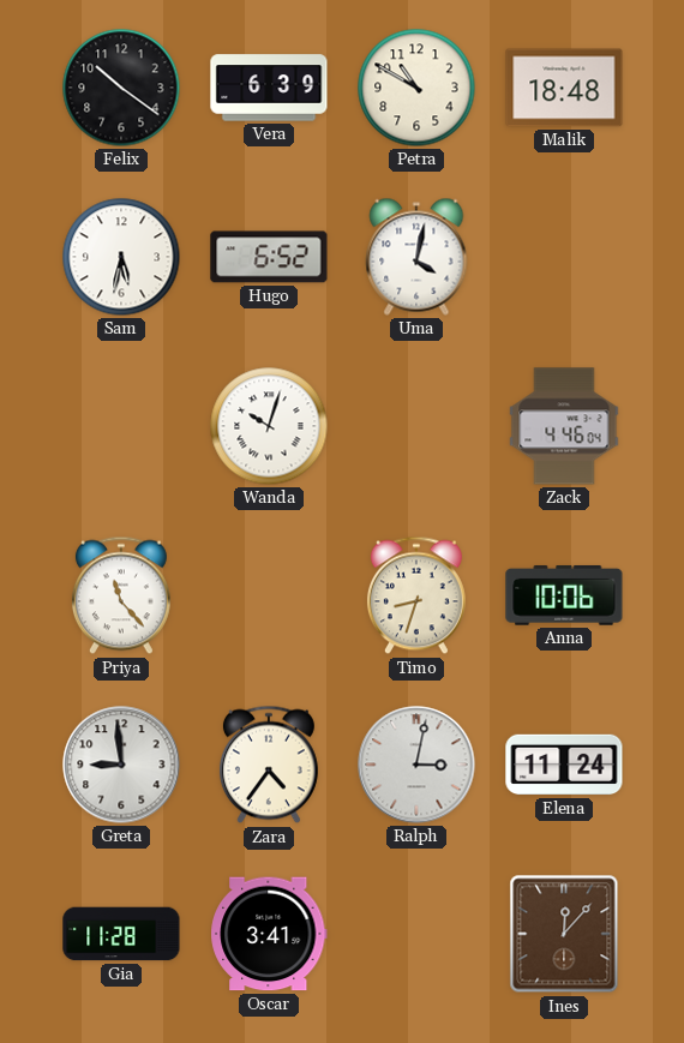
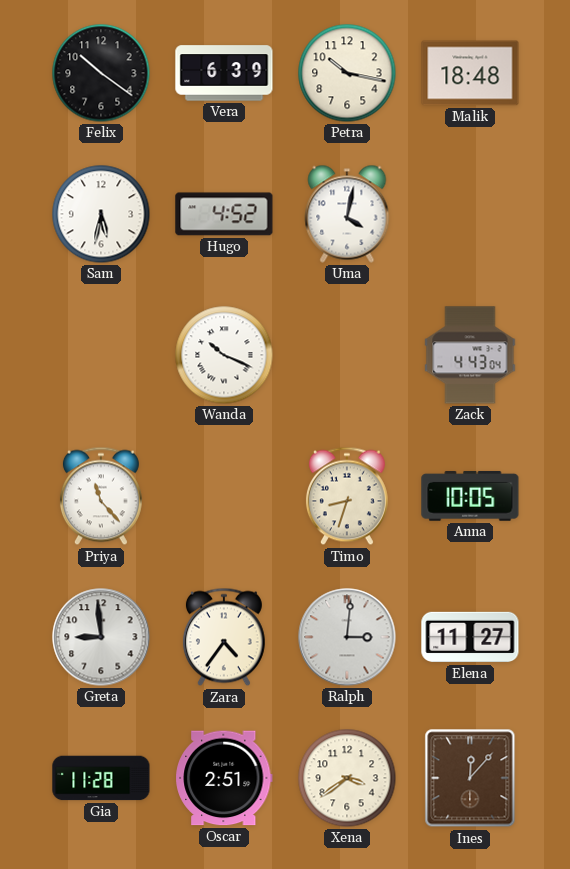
Petra: 10:50 -> 10:17
Hugo: 6:52 -> 4:52
Wanda: 10:03 -> 10:19
Zack: 4:46 -> 4:43
Anna: 10:06 -> 10:05
Ralph: 3:02 -> 3:01
Elena: 11:24 -> 11:27
Oscar: 3:41 -> 2:51
Xena: none -> 3:39
